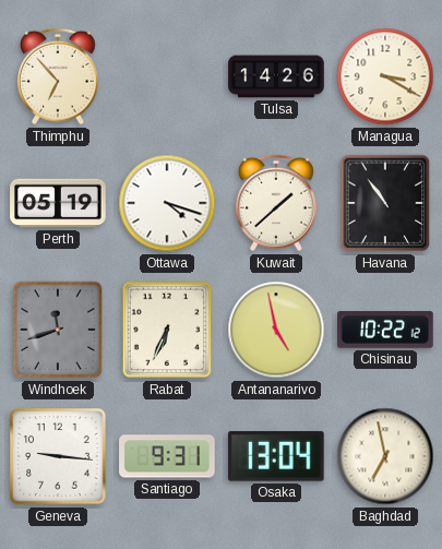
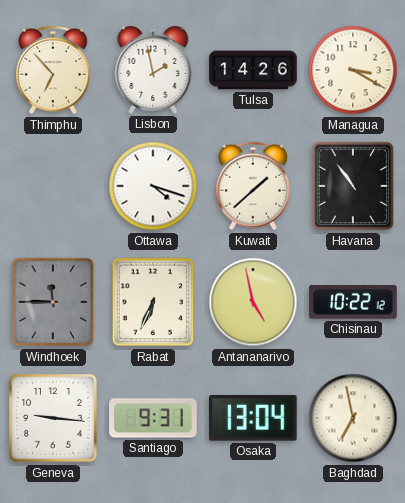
Lisbon: none -> 1:58
Perth: 05:19 -> none
Windhoek: 11:42 -> 11:45
